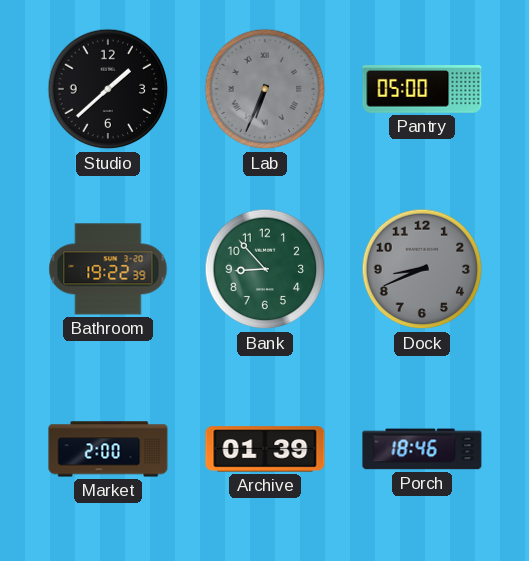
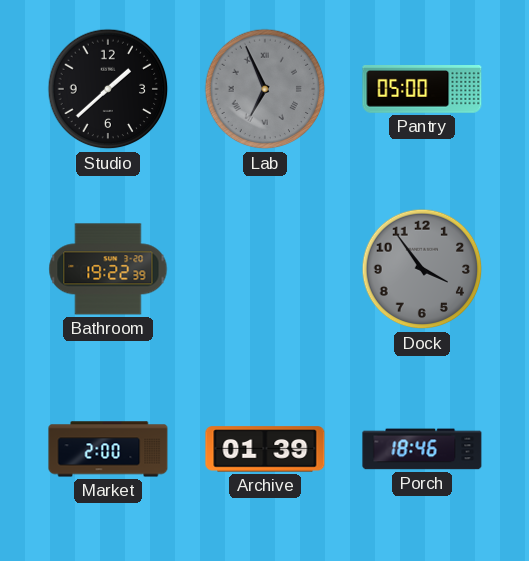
Lab: 6:34 -> 6:56
Bank: 8:53 -> none
Dock: 8:41 -> 3:54
